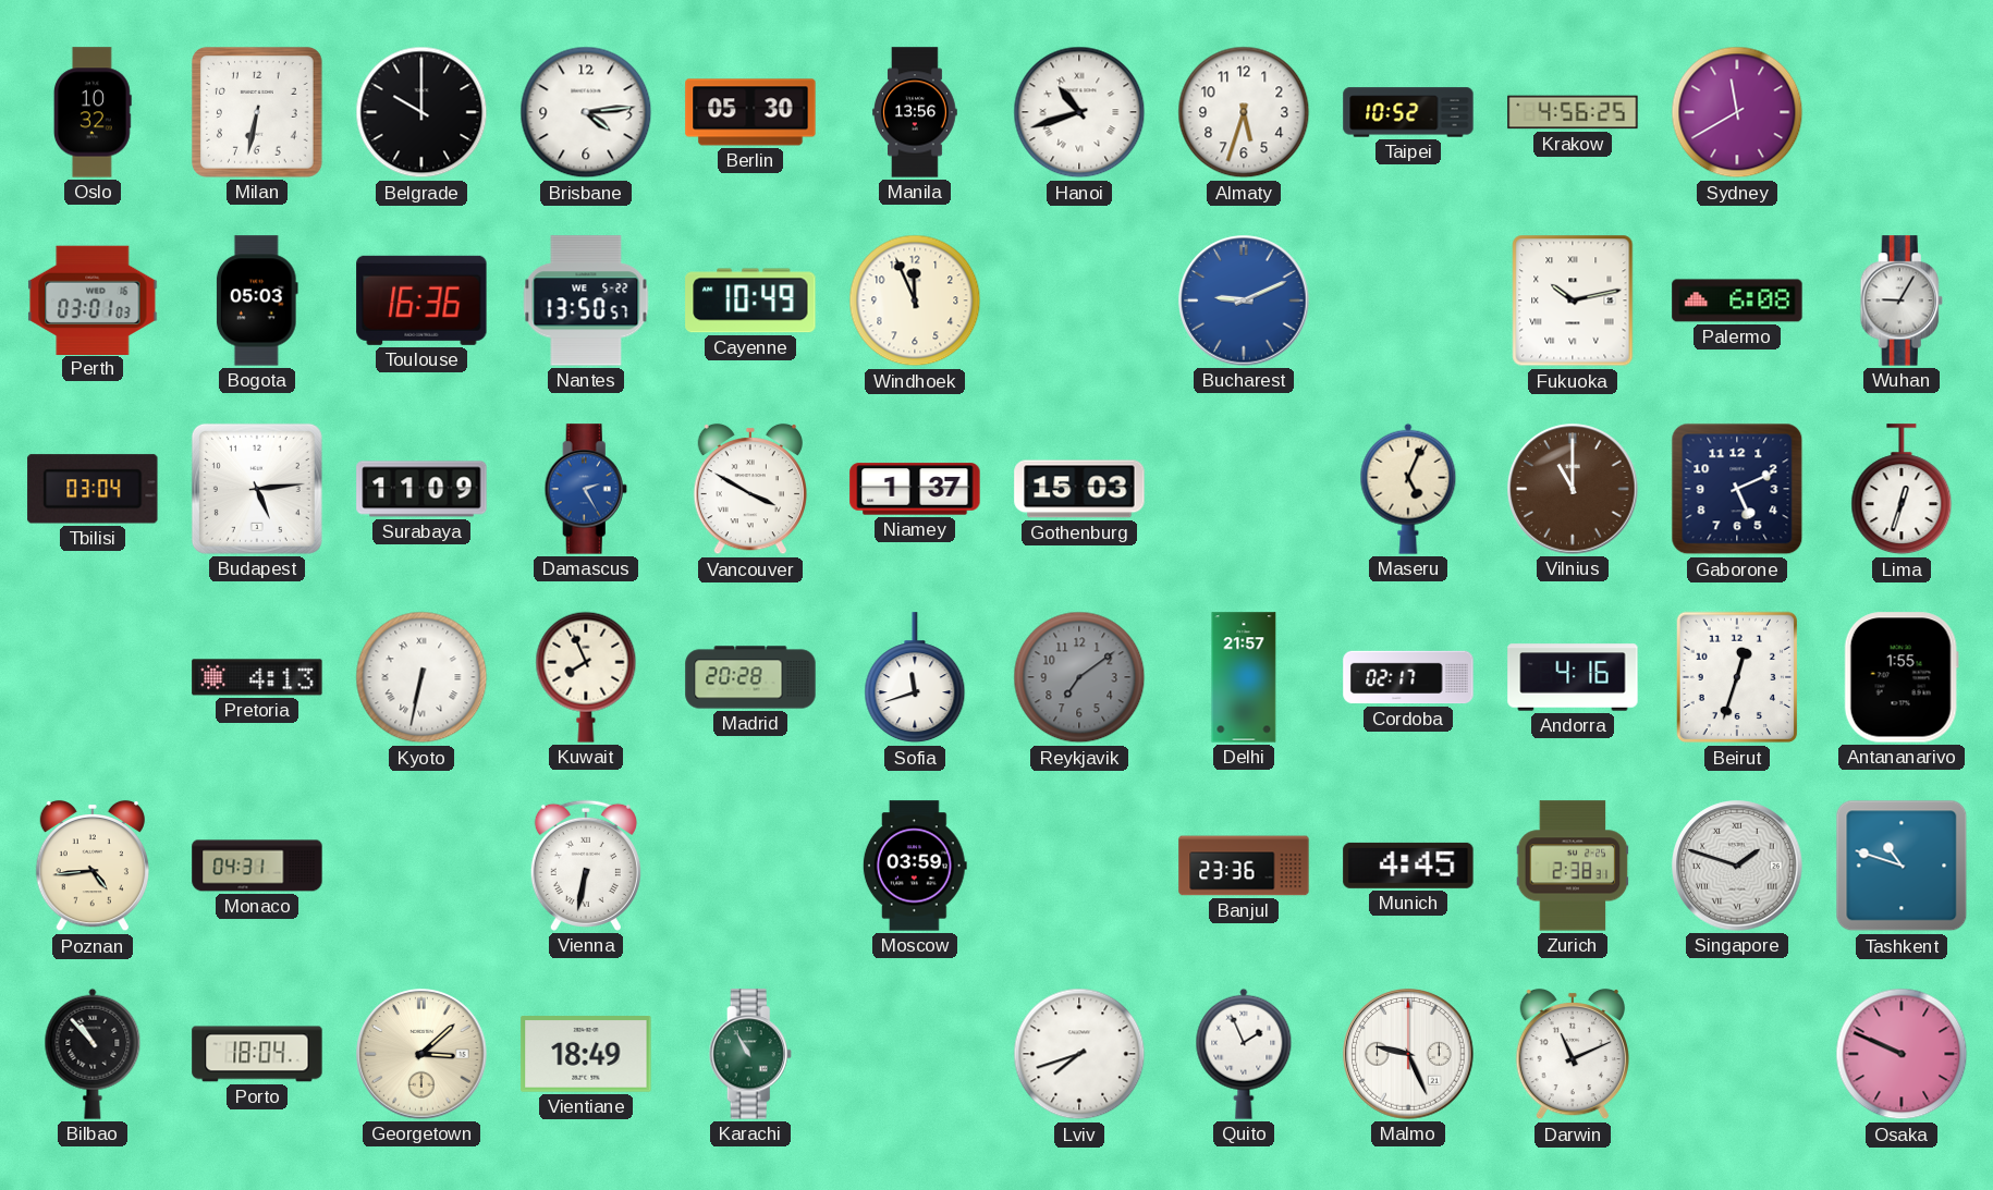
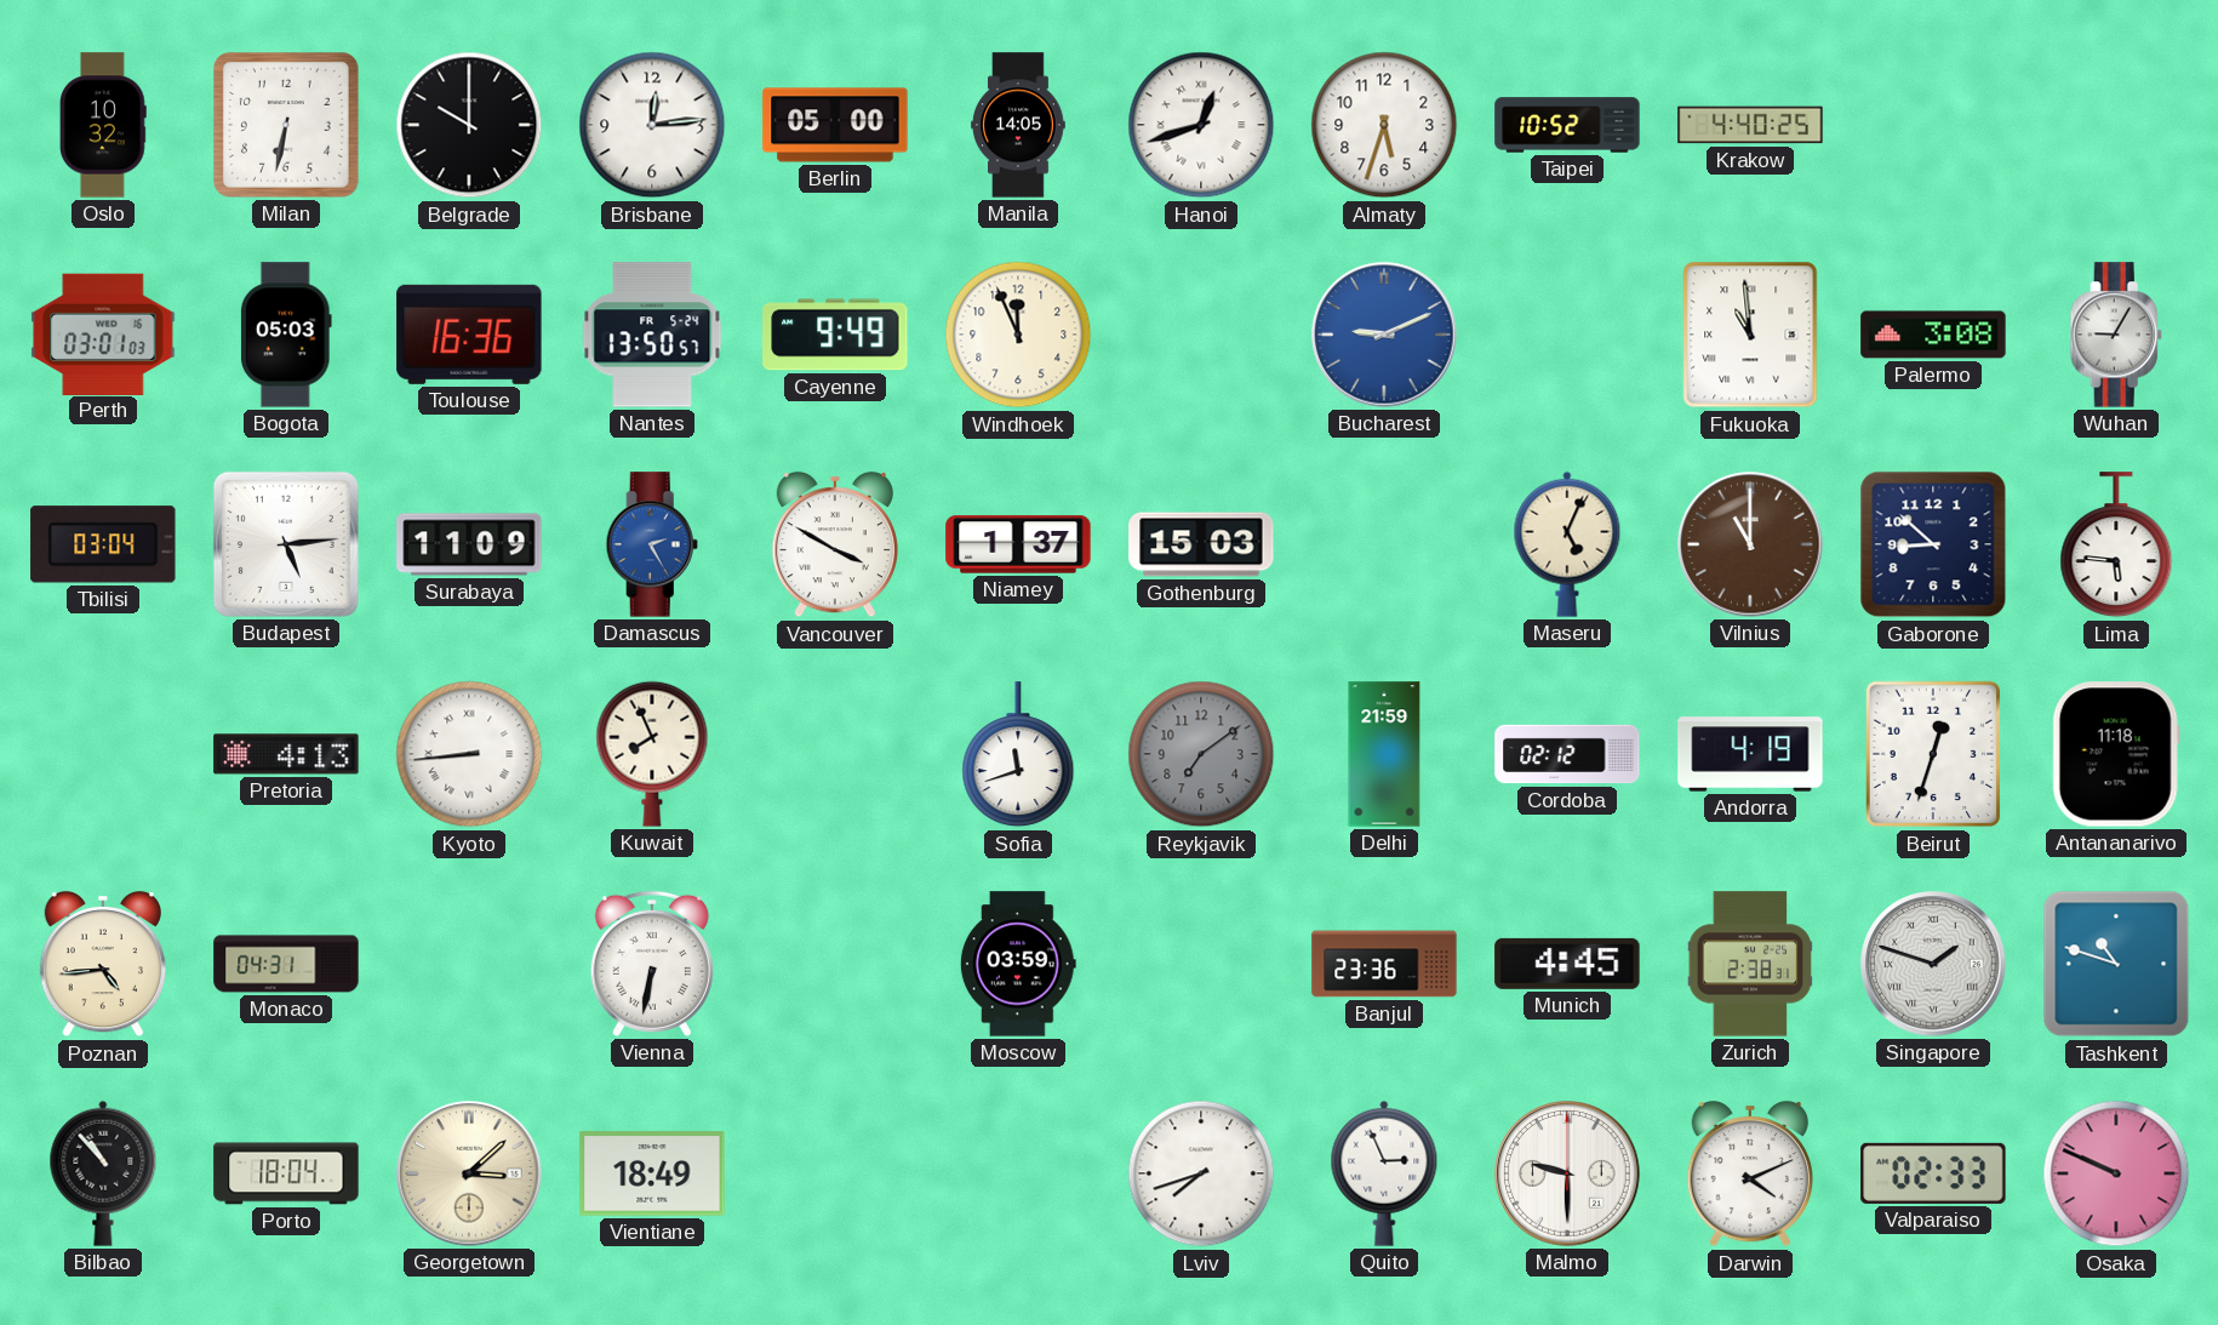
Brisbane: 4:14 -> 12:14
Berlin: 05:30 -> 05:00
Manila: 13:56 -> 14:05
Hanoi: 10:42 -> 12:42
Krakow: 4:56 -> 4:40
Sydney: 11:40 -> none
Nantes date: WE 5-22 -> FR 5-24
Cayenne: 10:49 -> 9:49
Fukuoka: 10:13 -> 10:59
Palermo: 6:08 -> 3:08
Gaborone: 5:11 -> 8:52
Lima: 12:33 -> 5:46
Kyoto: 6:32 -> 8:44
Madrid: 20:28 -> none
Delhi: 21:57 -> 21:59
Cordoba: 02:17 -> 02:12
Andorra: 4:16 -> 4:19
Antananarivo: 1:55 -> 11:18
Karachi: 10:55 -> none
Quito: 1:56 -> 2:56
Malmo: 9:26 -> 9:30
Darwin: 11:11 -> 4:11
Valparaiso: none -> 02:33
